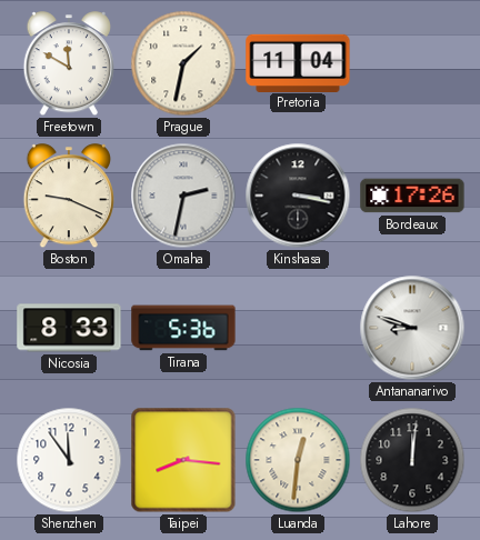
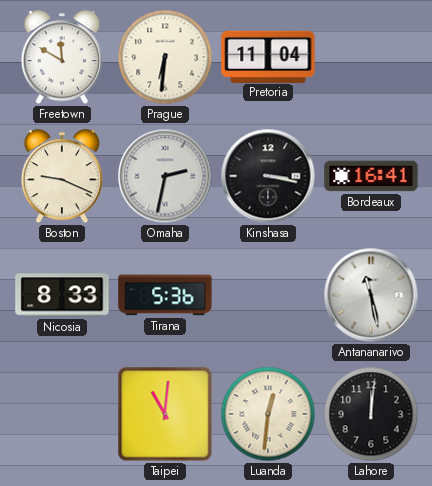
Prague: 1:32 -> 6:31
Bordeaux: 17:26 -> 16:41
Antananarivo: 8:48 -> 11:28
Shenzhen: 11:54 -> none
Taipei: 8:16 -> 11:01
